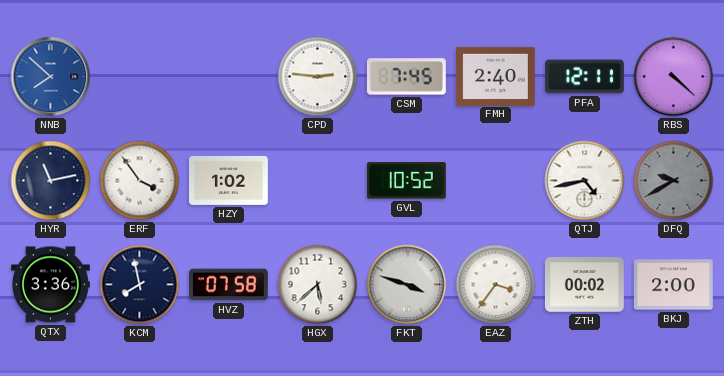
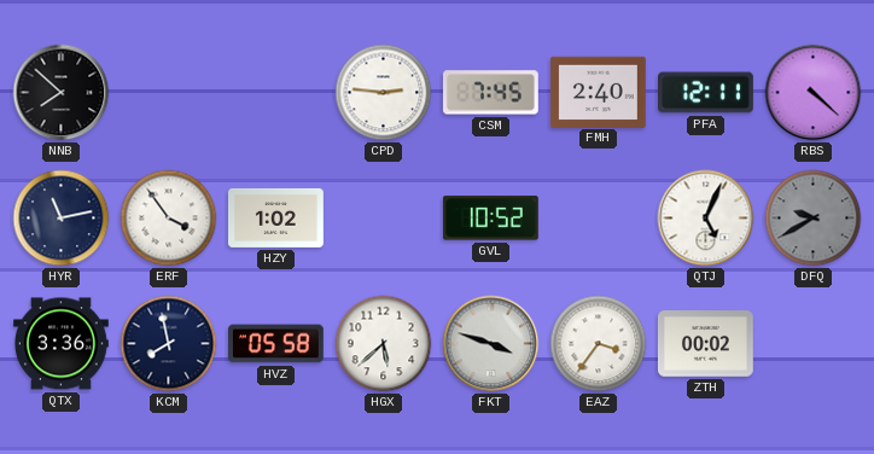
NNB dial: blue -> black
QTJ: 4:43 -> 5:04
HVZ: 07:58 -> 05:58
BKJ: 2:00 -> none
